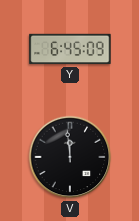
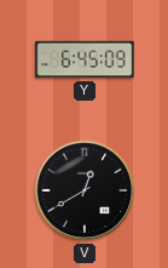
V: 11:59 -> 12:40
